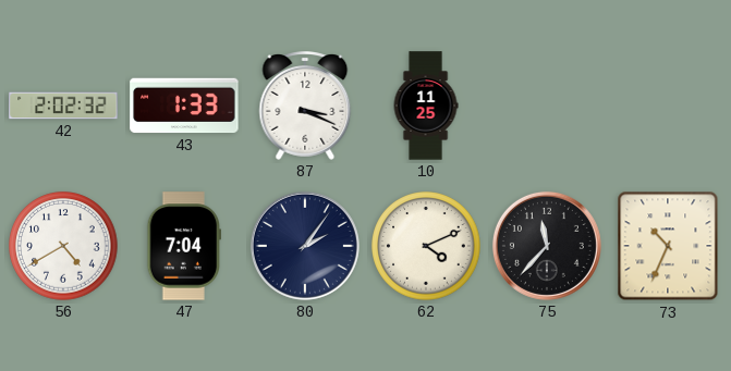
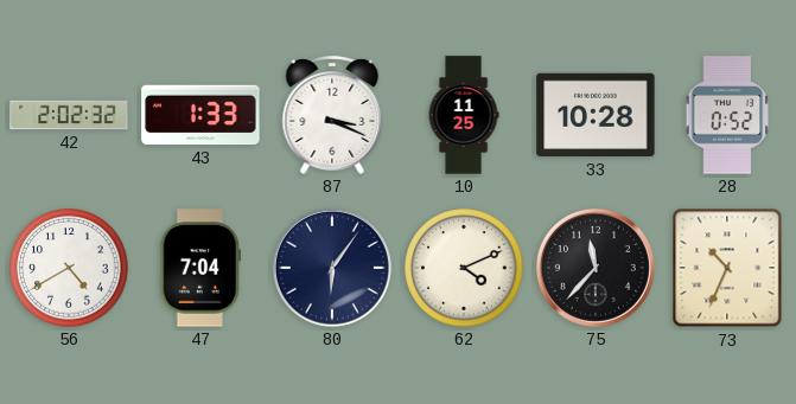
33: none -> 10:28
28: none -> 0:52
80: 2:06 -> 6:06
